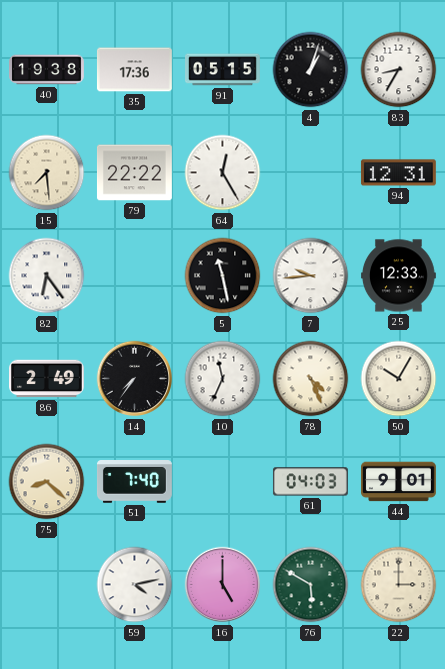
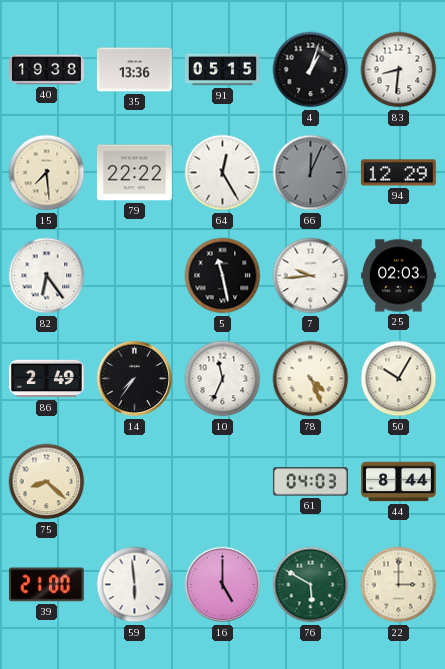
35: 17:36 -> 13:36
83: 8:35 -> 8:31
66: none -> 12:04
94: 12:31 -> 12:29
25: 12:33 -> 02:03
51: 7:40 -> none
44: 9:01 -> 8:44
39: none -> 21:00
59: 4:13 -> 5:59
